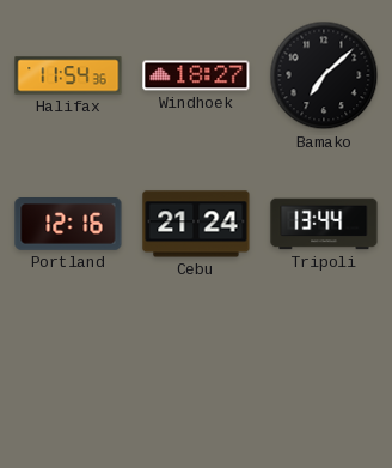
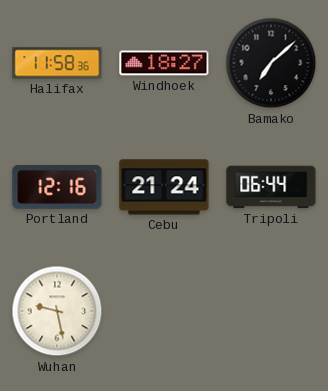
Halifax: 11:54 -> 11:58
Tripoli: 13:44 -> 06:44
Wuhan: none -> 9:28
